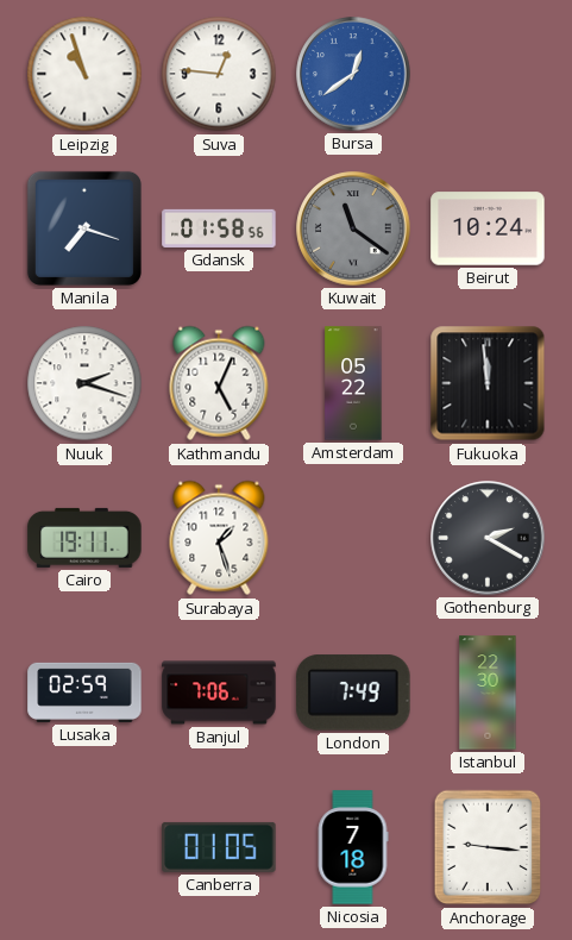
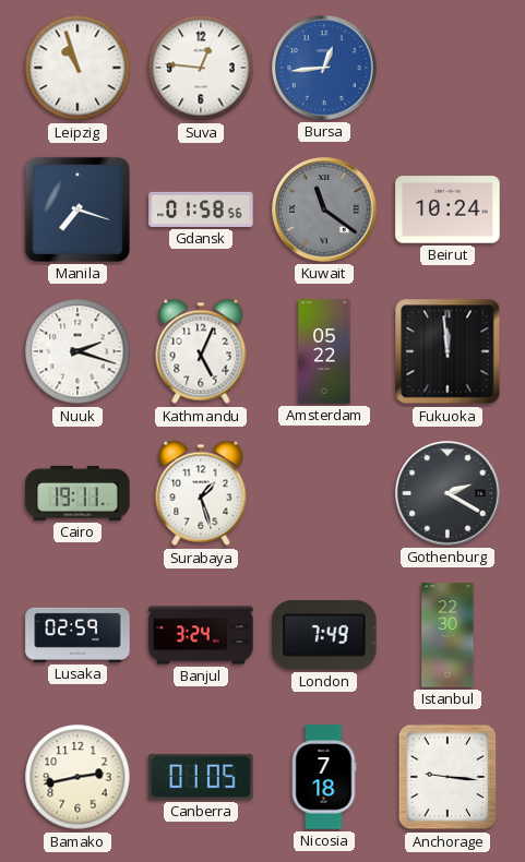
Bursa: 12:39 -> 12:44
Banjul: 7:06 -> 3:24
Bamako: none -> 2:43
